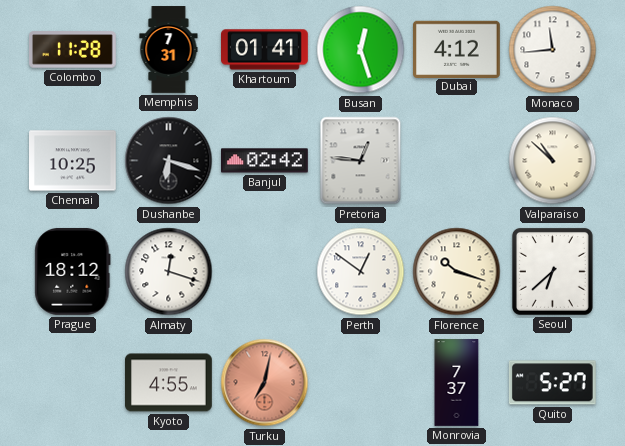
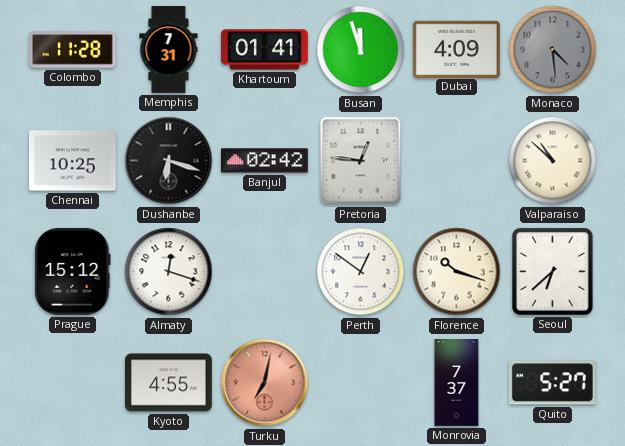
Busan: 12:27 -> 11:57
Dubai: 4:12 -> 4:09
Monaco: 11:44 -> 4:29
Monaco dial: white -> grey
Prague: 18:12 -> 15:12
